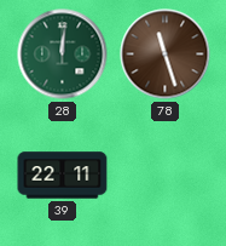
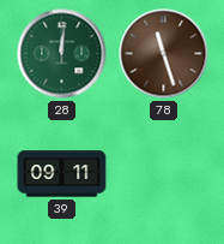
39: 22:11 -> 09:11
